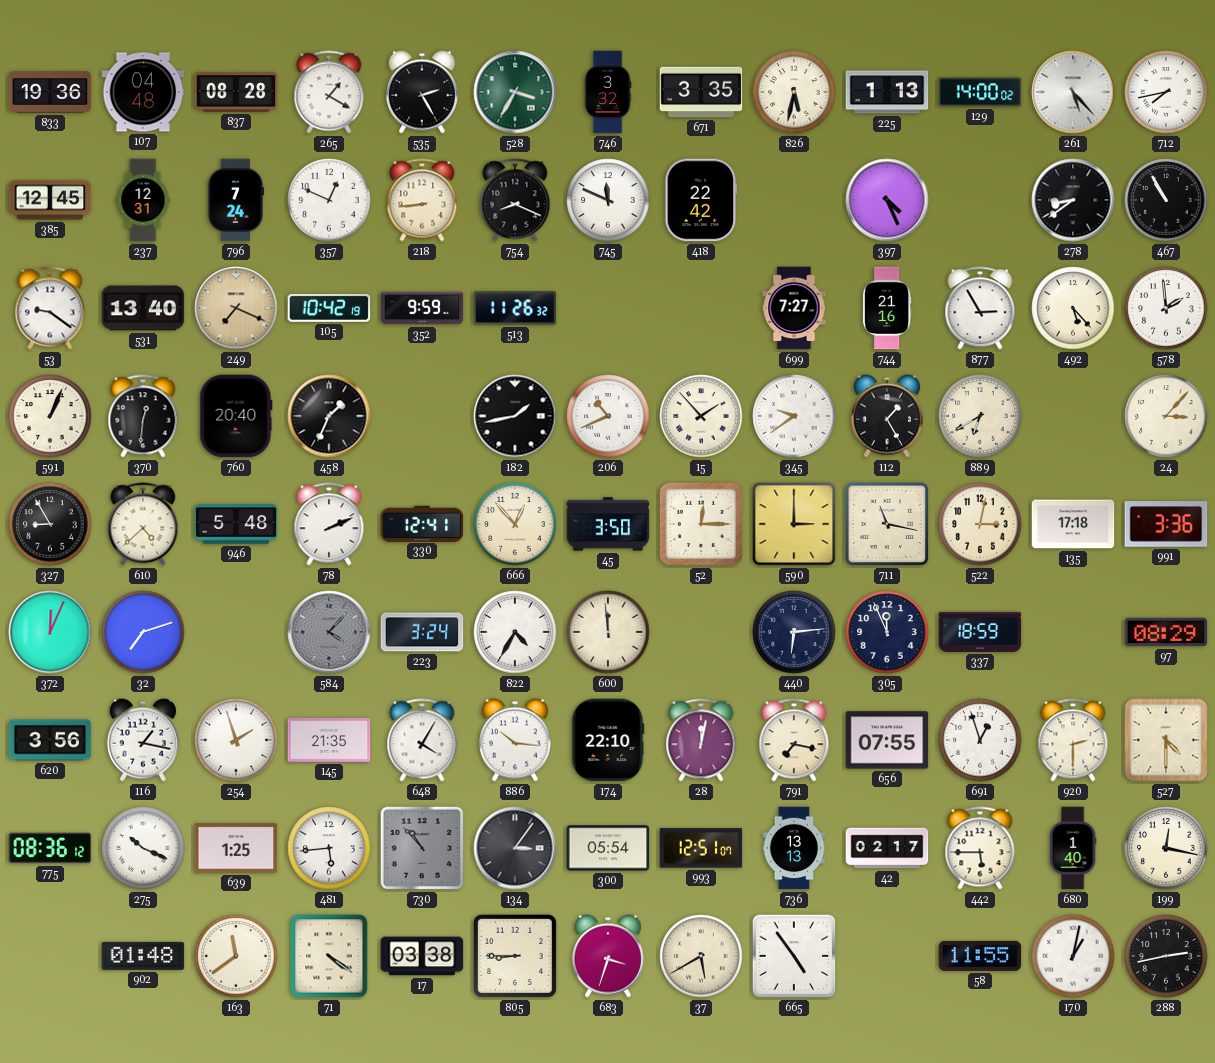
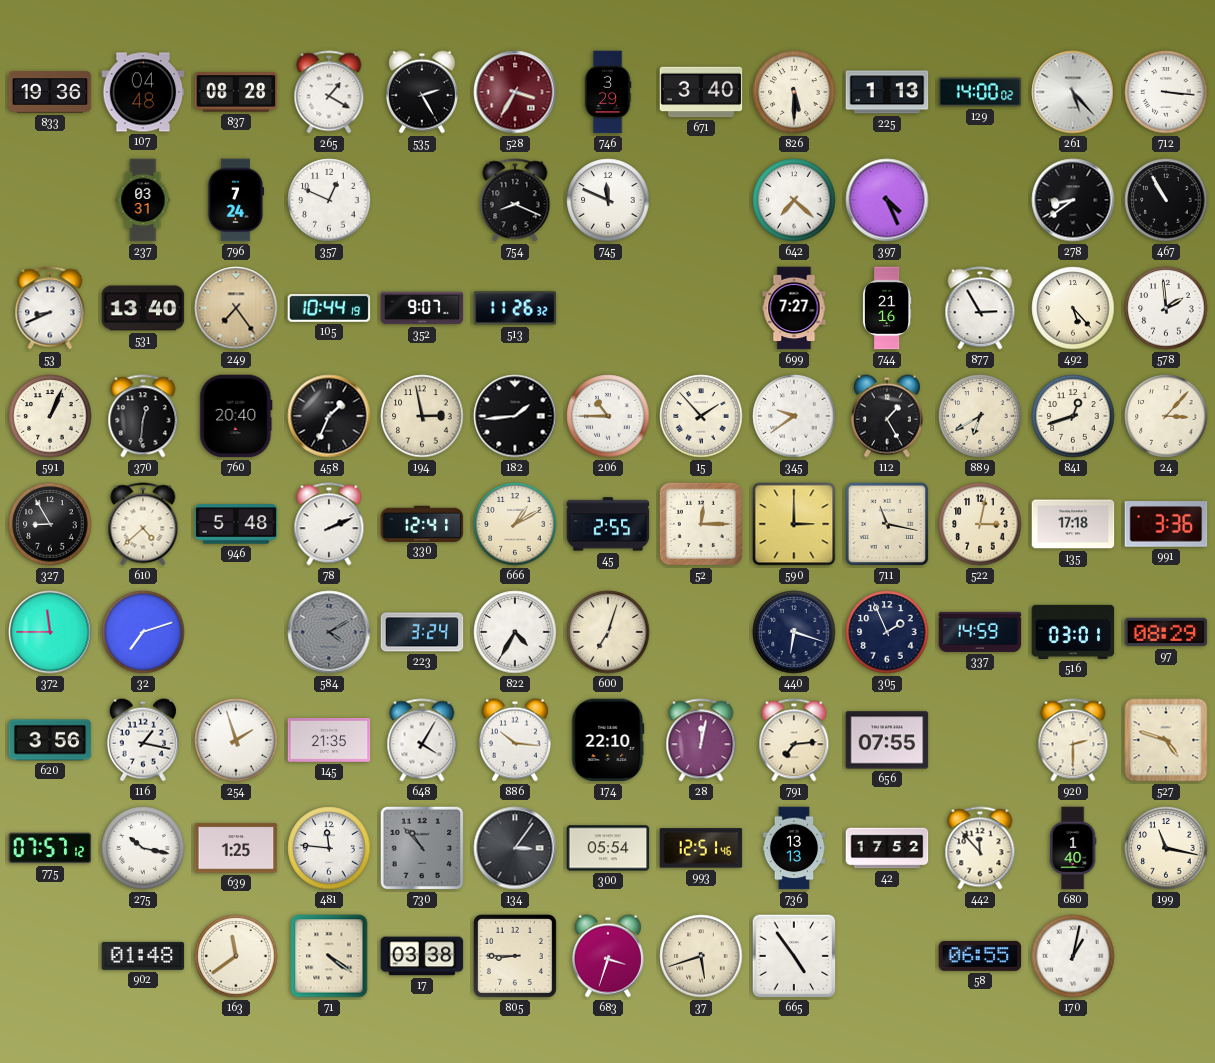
528 dial: green -> burgundy
746: 3:32 -> 3:29
671: 3:35 -> 3:40
826: 5:32 -> 5:30
712: 7:43 -> 3:16
385: 12:45 -> none
237: 12:31 -> 03:31
218: 8:44 -> none
418: 22:42 -> none
642: none -> 7:22
53: 9:21 -> 8:41
249: 7:19 -> 7:24
105: 10:42 -> 10:44
352: 9:59 -> 9:07
194: none -> 2:58
182: 1:43 -> 1:44
206: 10:41 -> 10:45
841: none -> 12:42
666: 12:53 -> 1:10
45: 3:50 -> 2:55
372: 12:04 -> 11:45
584: 4:07 -> 4:10
600: 11:59 -> 7:03
440: 6:14 -> 6:18
305: 11:56 -> 1:56
337: 18:59 -> 14:59
516: none -> 03:01
791: 7:17 -> 7:14
691: 12:57 -> none
527: 4:30 -> 4:48
775: 08:36 -> 07:57
275: 10:19 -> 10:17
481: 5:44 -> 11:46
993: 12:51:07 -> 12:51:46
42: 02:17 -> 17:52
442: 5:45 -> 11:53
199: 12:17 -> 11:17
37: 5:40 -> 5:42
58: 11:55 -> 06:55
288: 2:43 -> none
